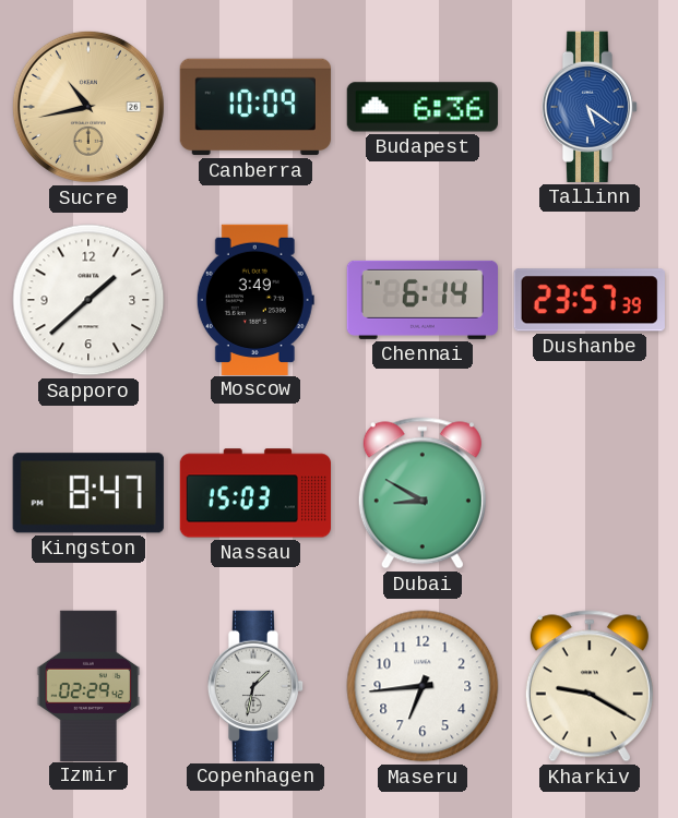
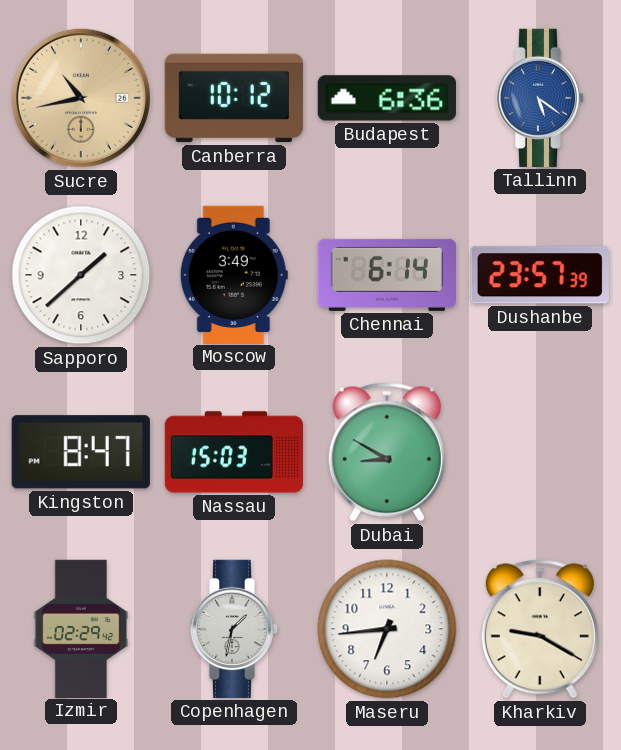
Canberra: 10:09 -> 10:12
